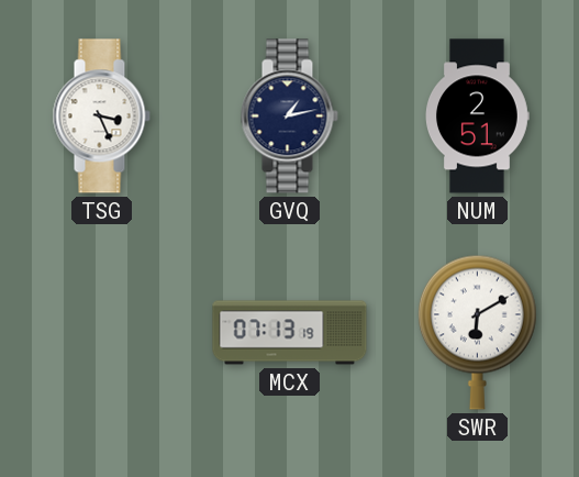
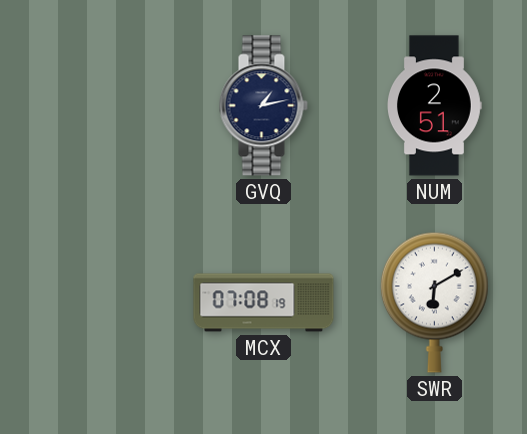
TSG: 3:26 -> none
MCX: 07:13 -> 07:08
